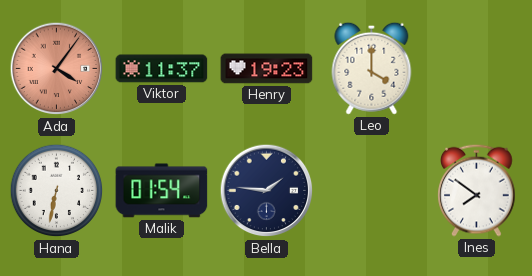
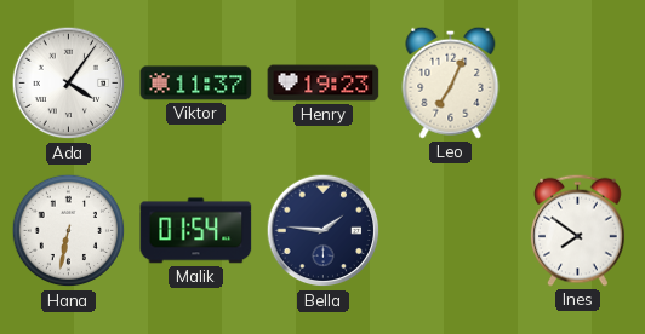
Ada dial: salmon -> white
Leo: 4:00 -> 7:04
